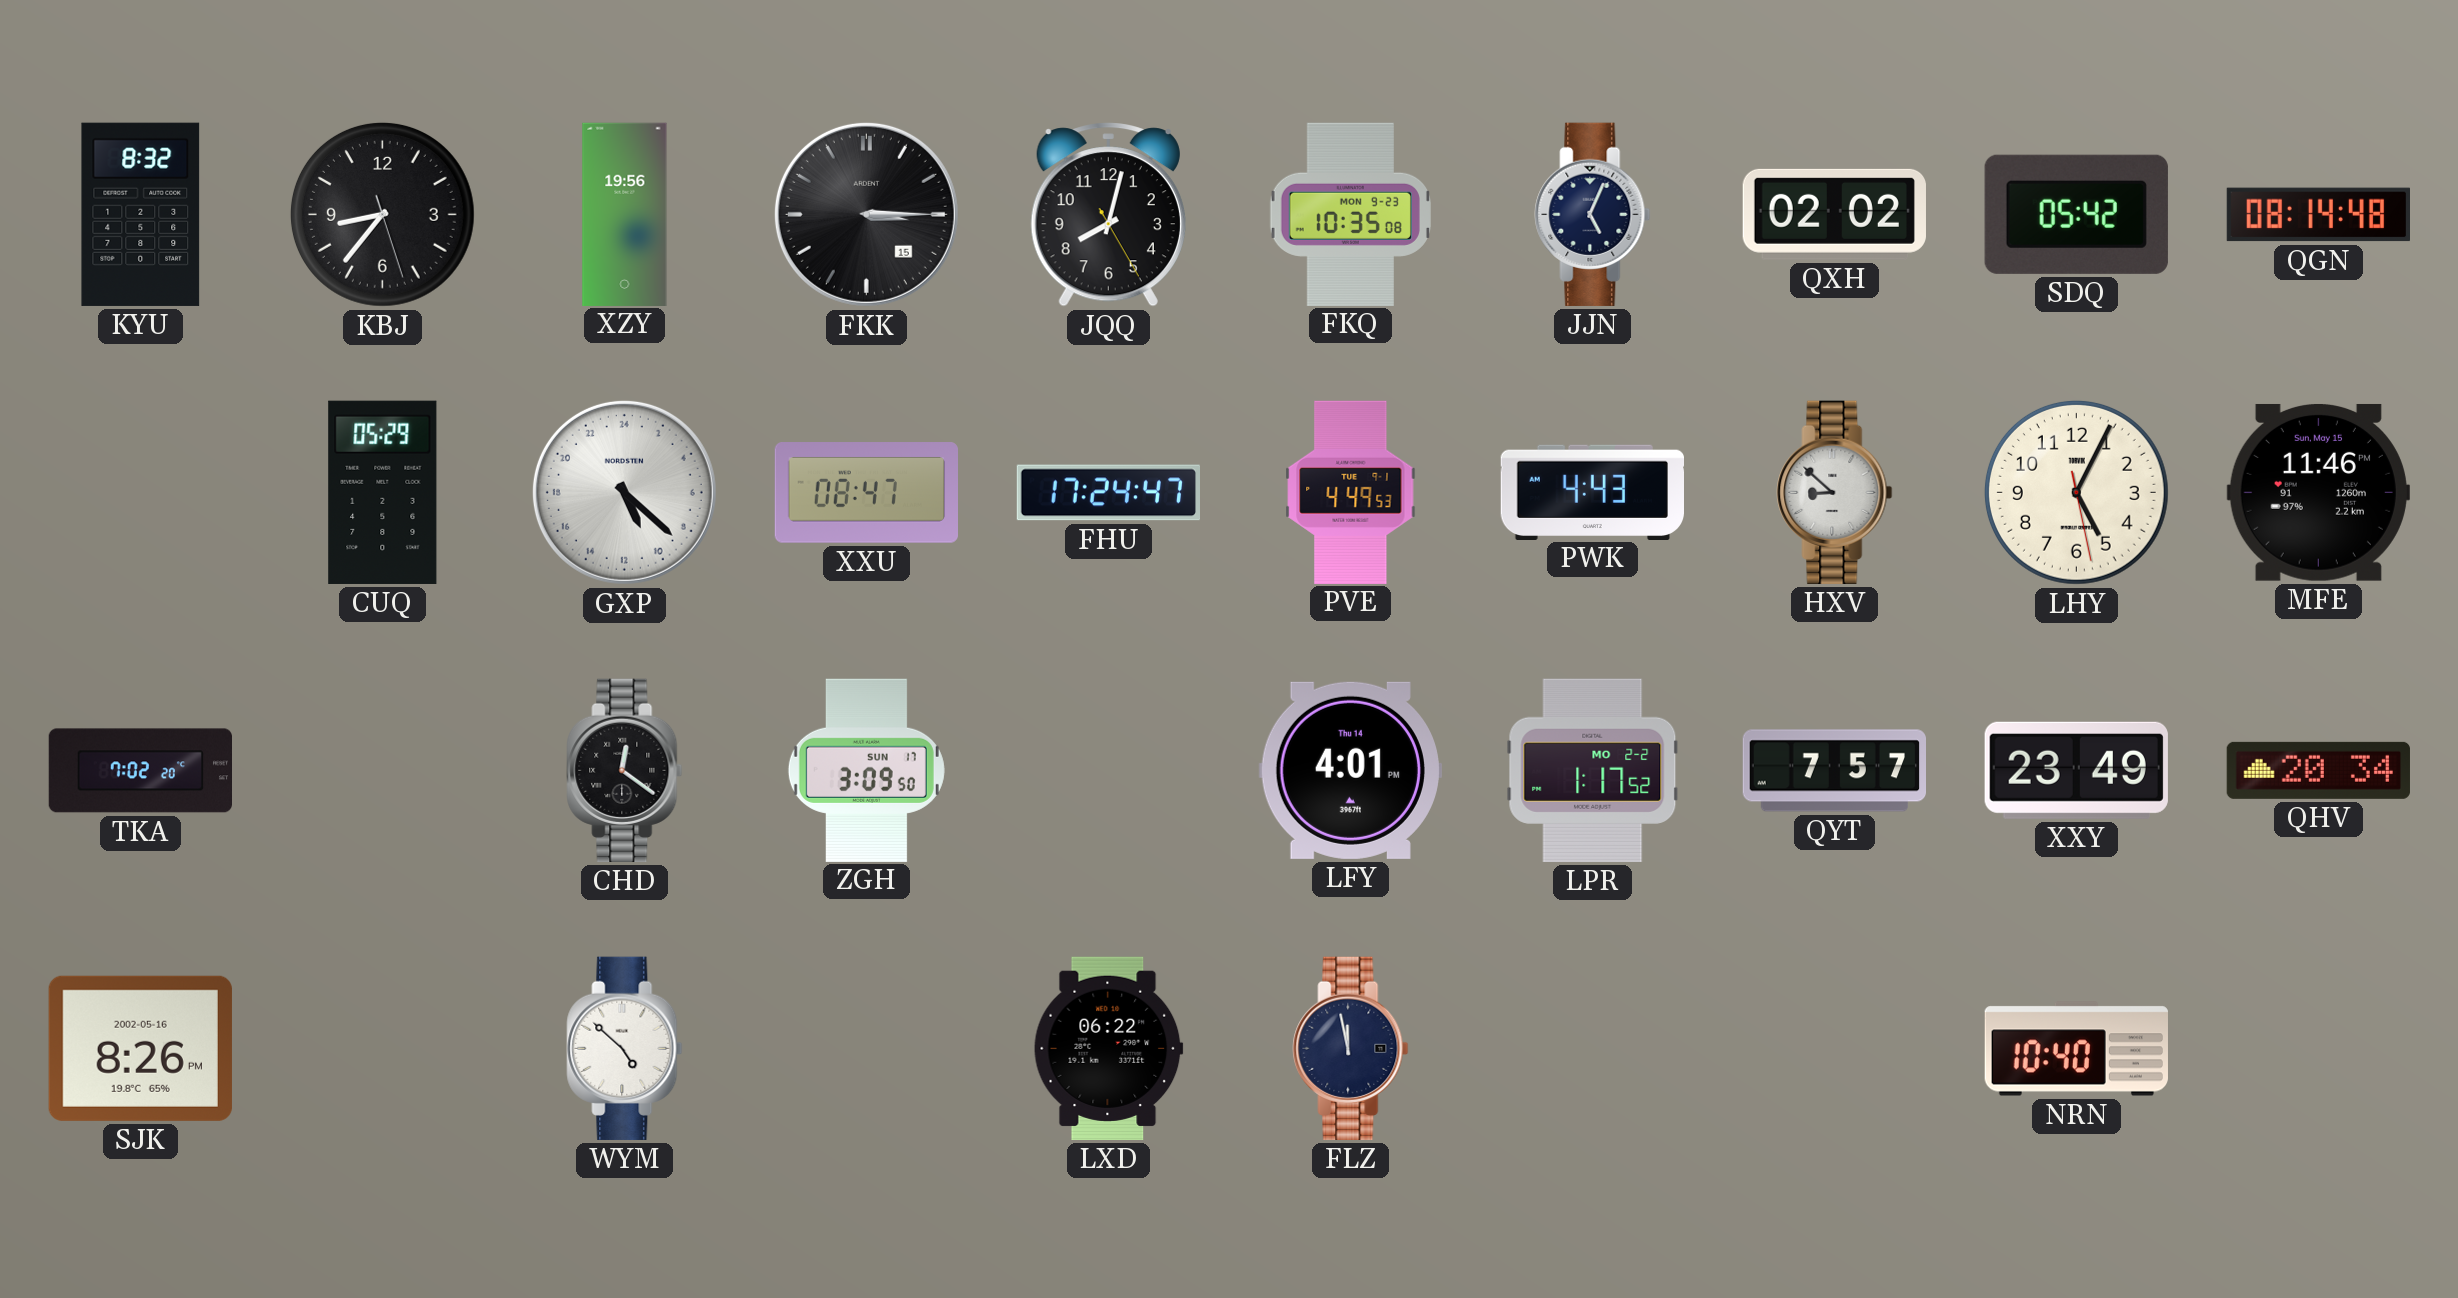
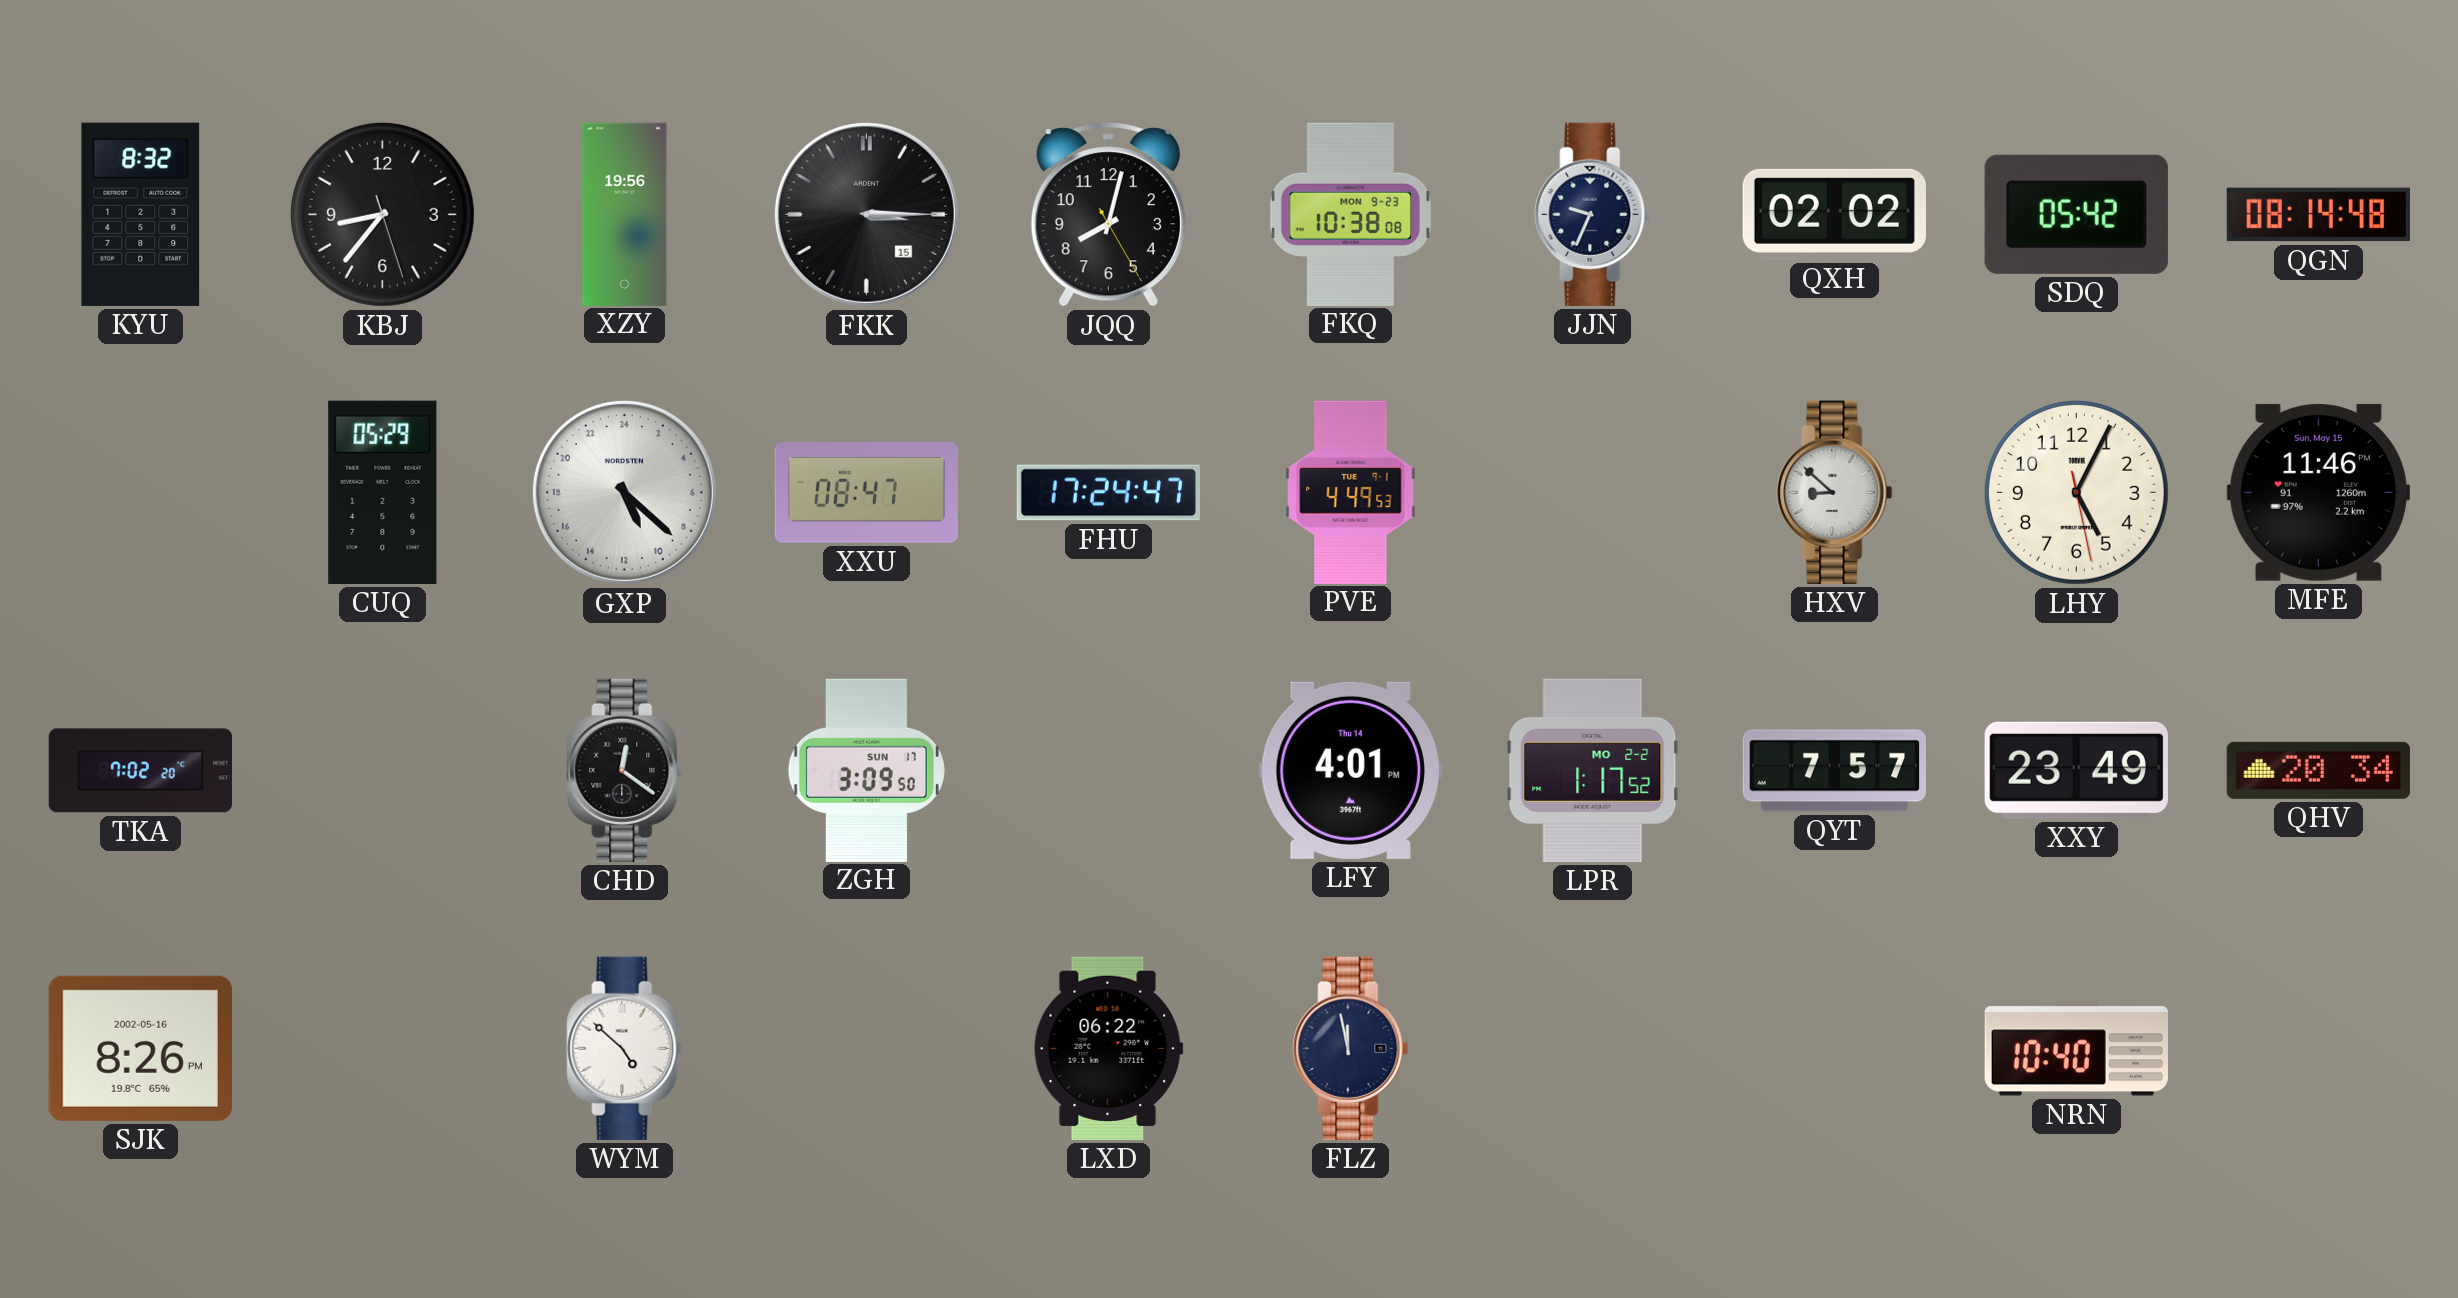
FKQ: 10:35 -> 10:38
JJN: 5:04 -> 9:34
PWK: 4:43 -> none
